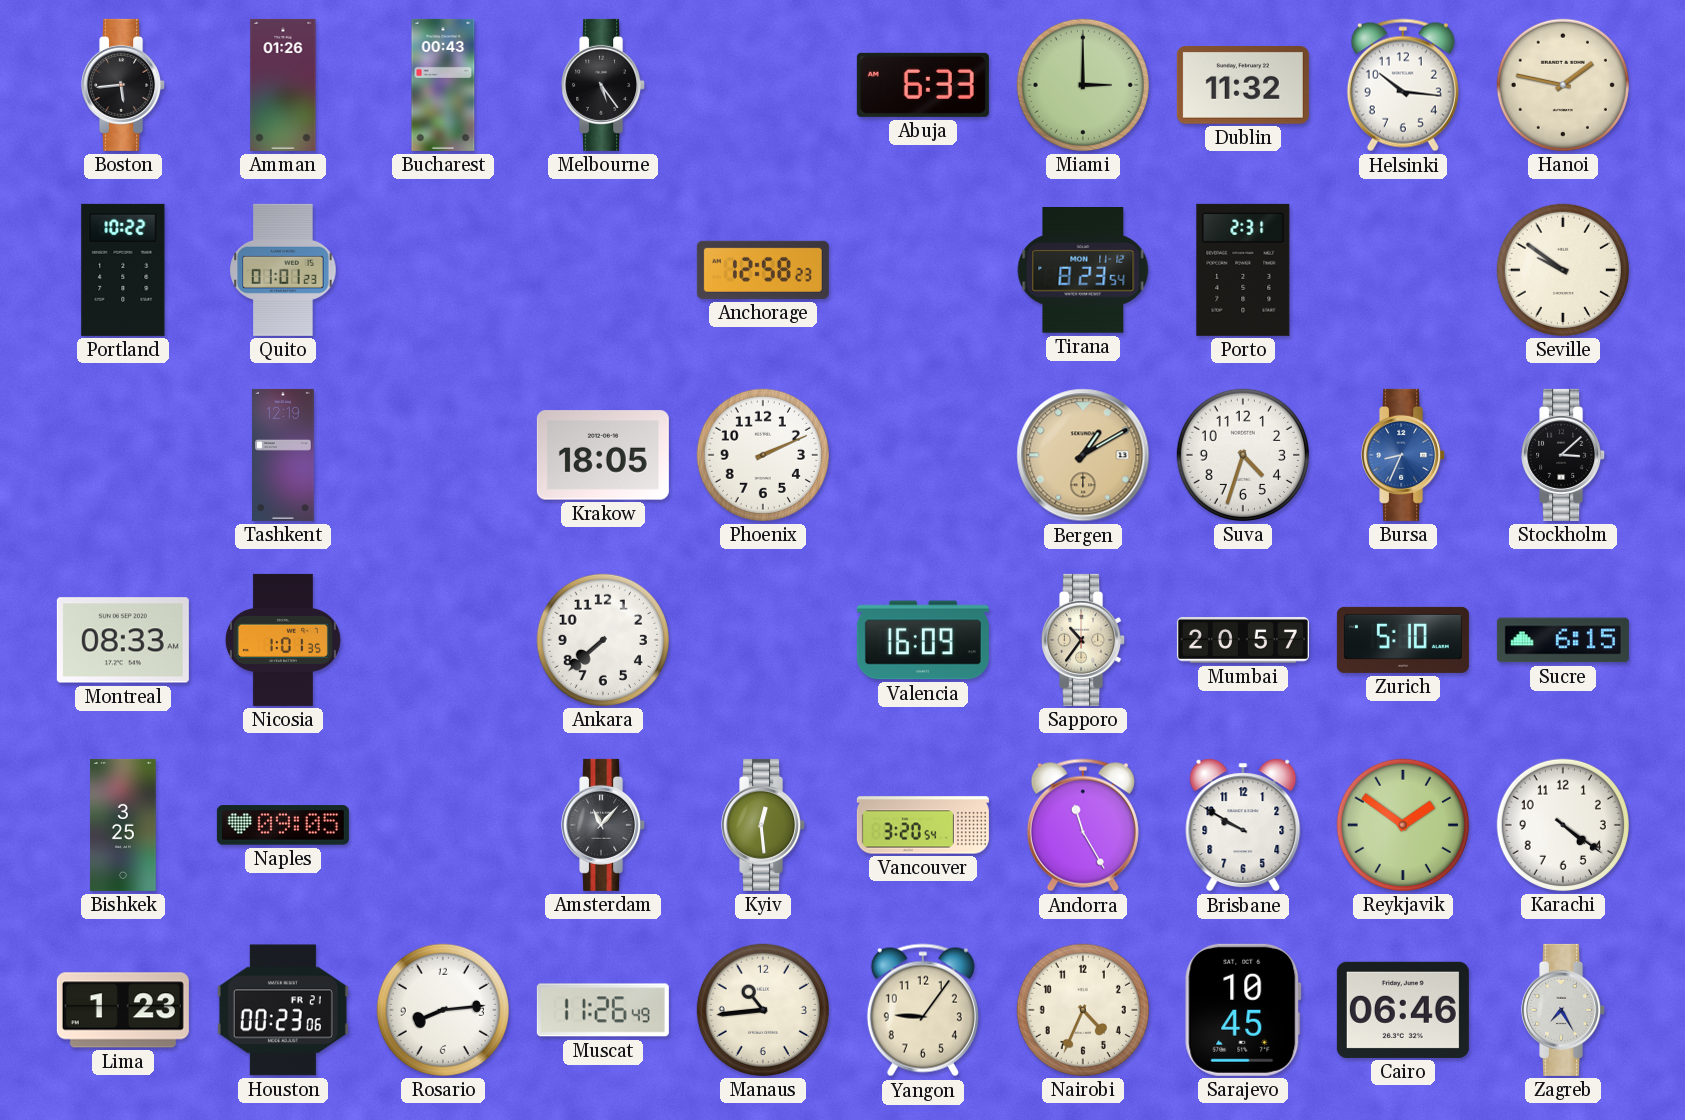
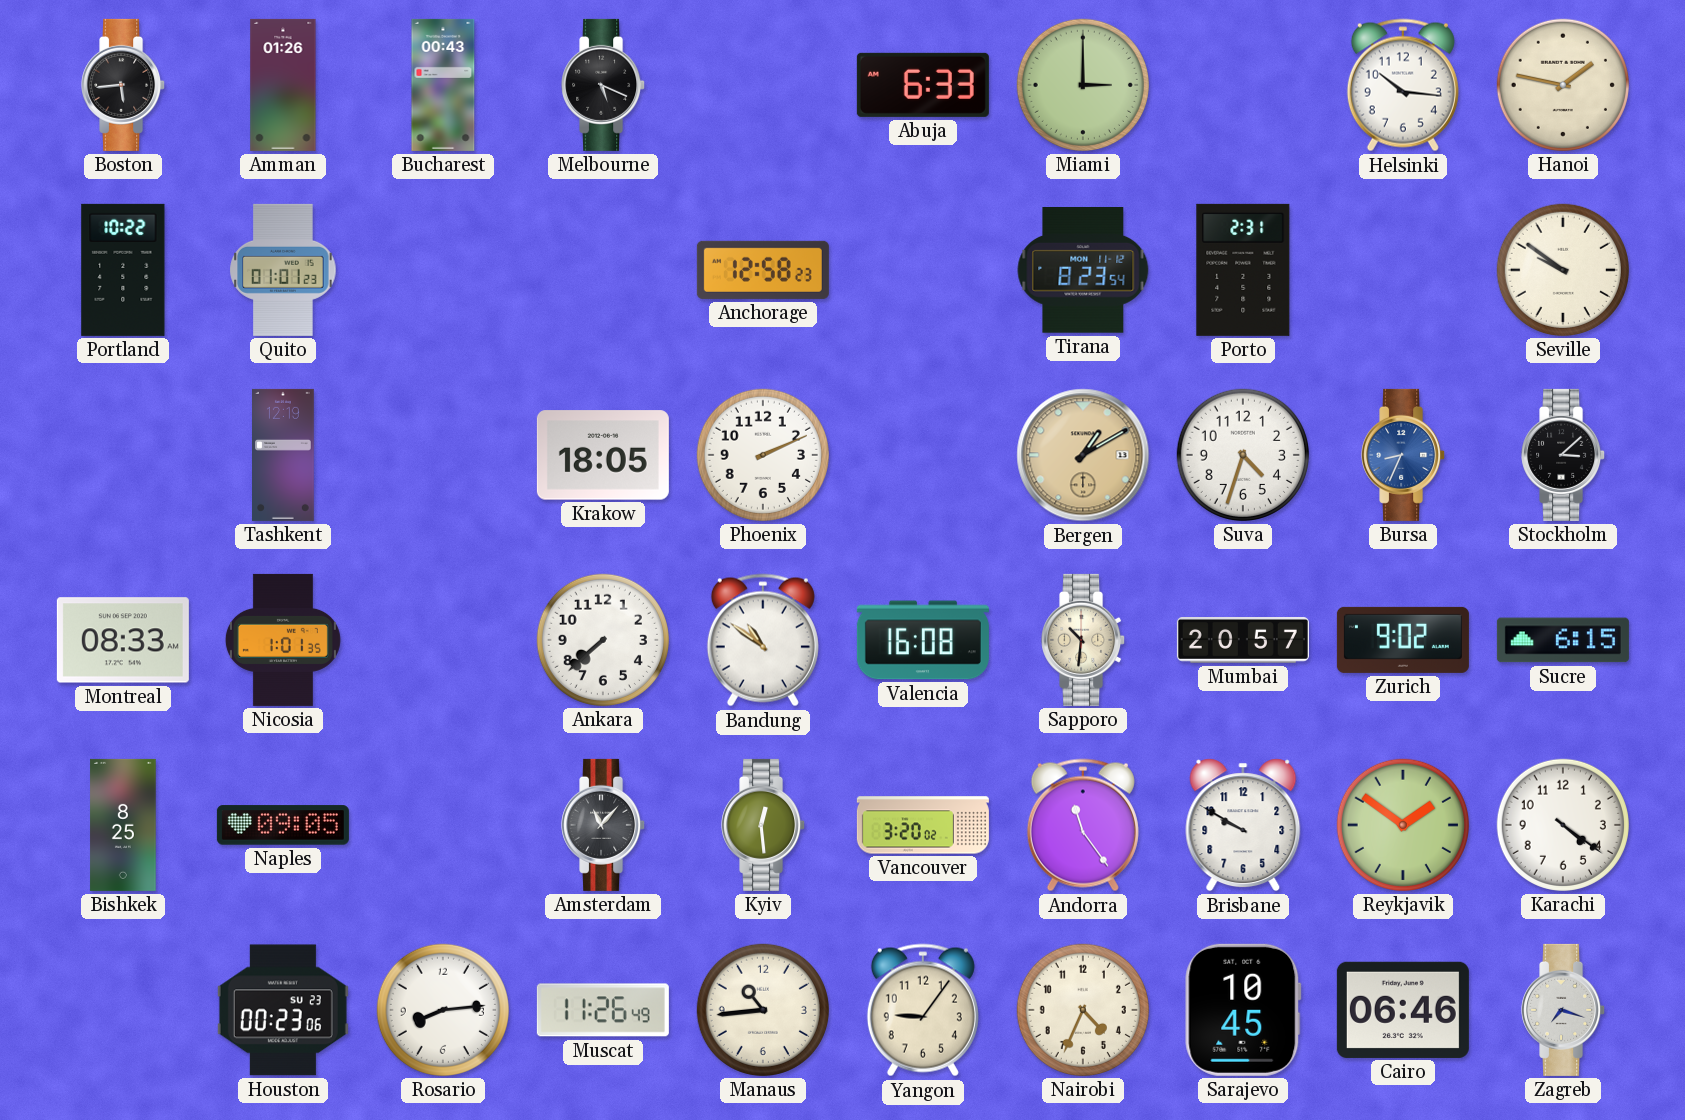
Melbourne: 5:24 -> 5:19
Dublin: 11:32 -> none
Bandung: none -> 10:51
Valencia: 16:09 -> 16:08
Sapporo: 10:36 -> 10:31
Zurich: 5:10 -> 9:02
Bishkek: 3:25 -> 8:25
Vancouver: 3:20:54 -> 3:20:02
Andorra: 11:25 -> 11:24
Lima: 1:23 -> none
Houston date: FR 21 -> SU 23
Zagreb: 7:25 -> 7:18
